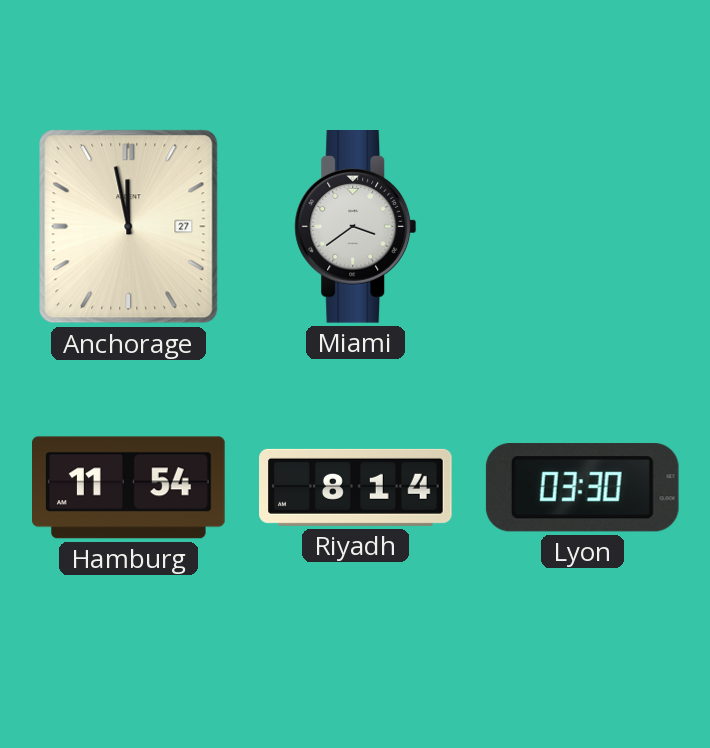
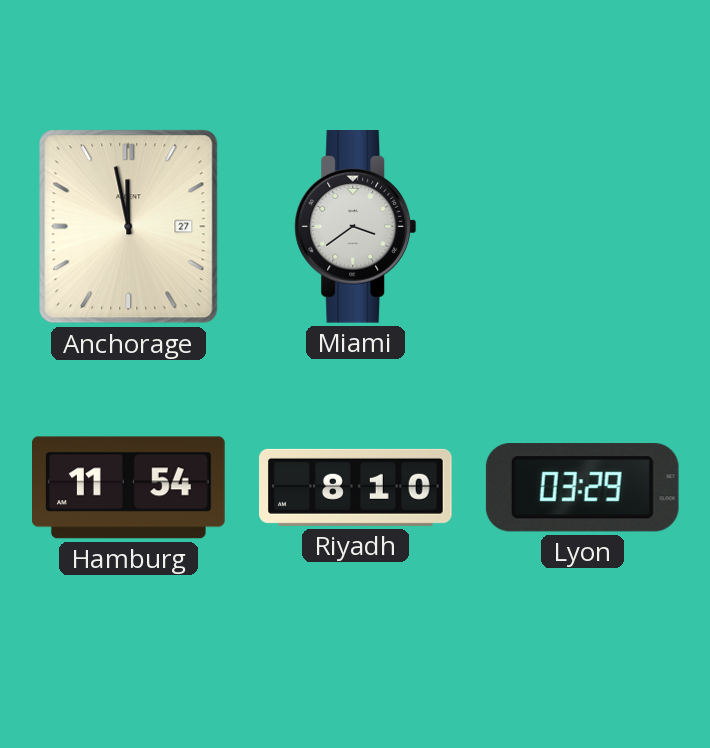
Riyadh: 8:14 -> 8:10
Lyon: 03:30 -> 03:29
